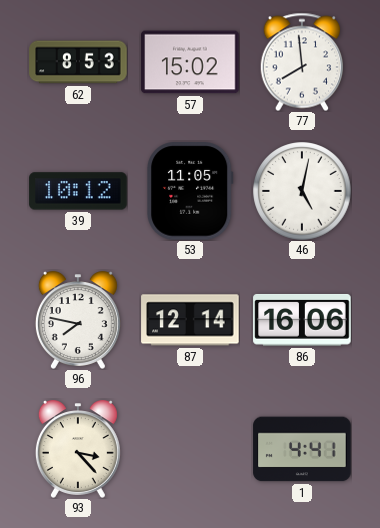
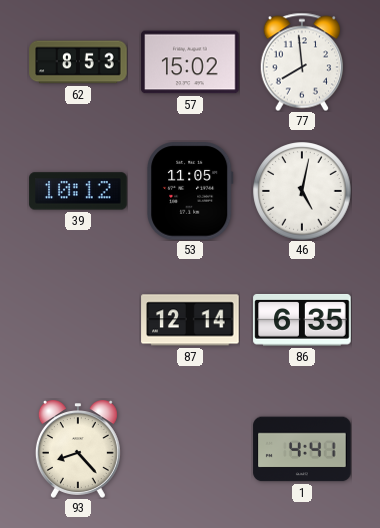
96: 7:47 -> none
86: 16:06 -> 6:35
93: 3:23 -> 8:23
